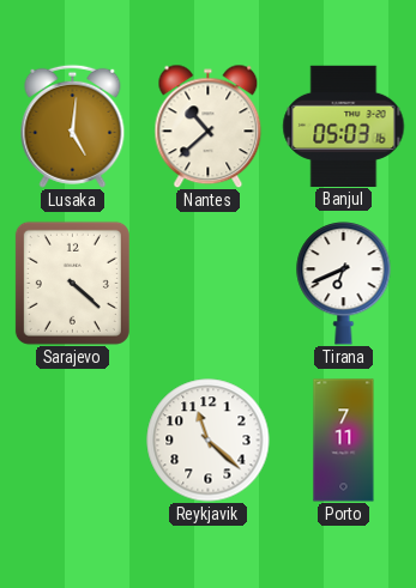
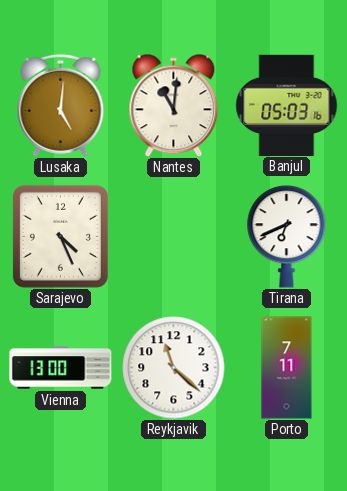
Nantes: 10:38 -> 11:01
Sarajevo: 4:22 -> 4:26
Vienna: none -> 13:00
